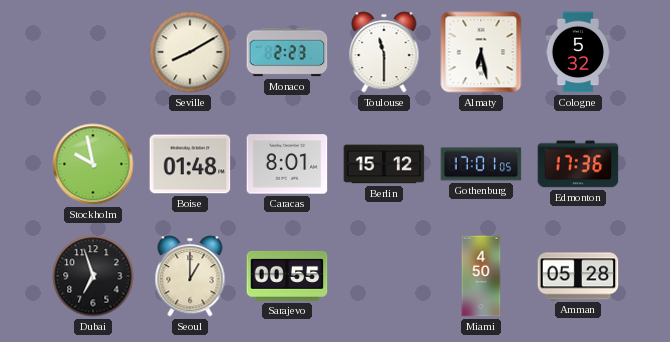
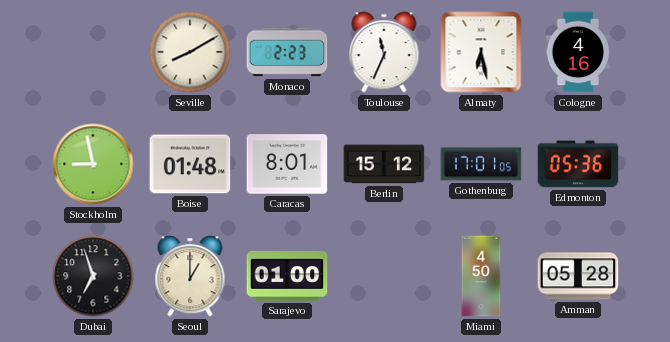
Toulouse: 11:30 -> 11:34
Cologne: 5:32 -> 4:16
Stockholm: 9:58 -> 8:58
Edmonton: 17:36 -> 05:36
Sarajevo: 00:55 -> 01:00
